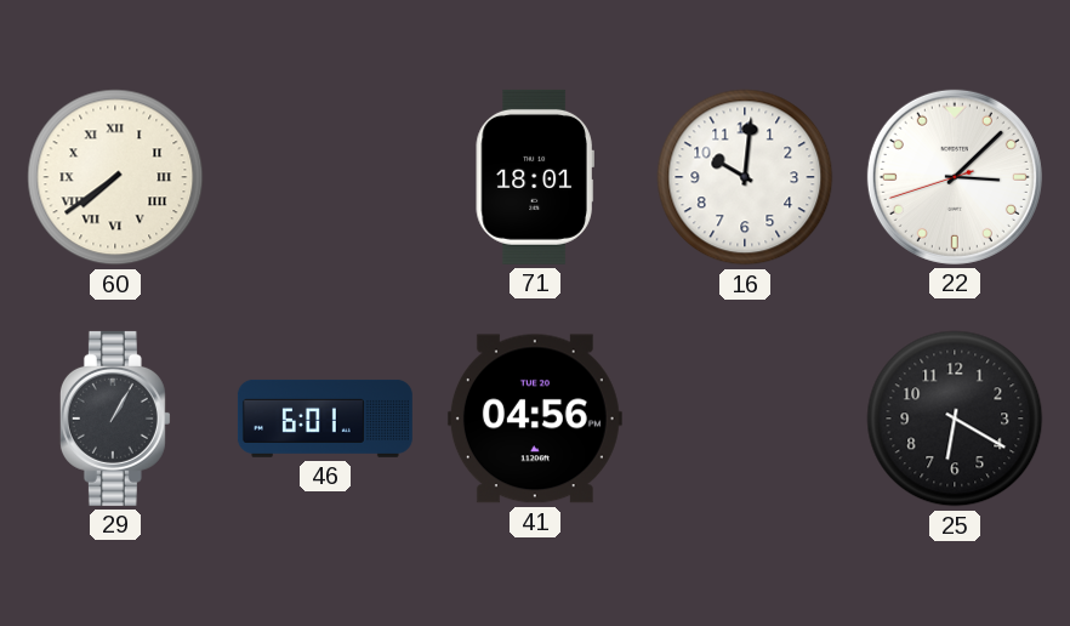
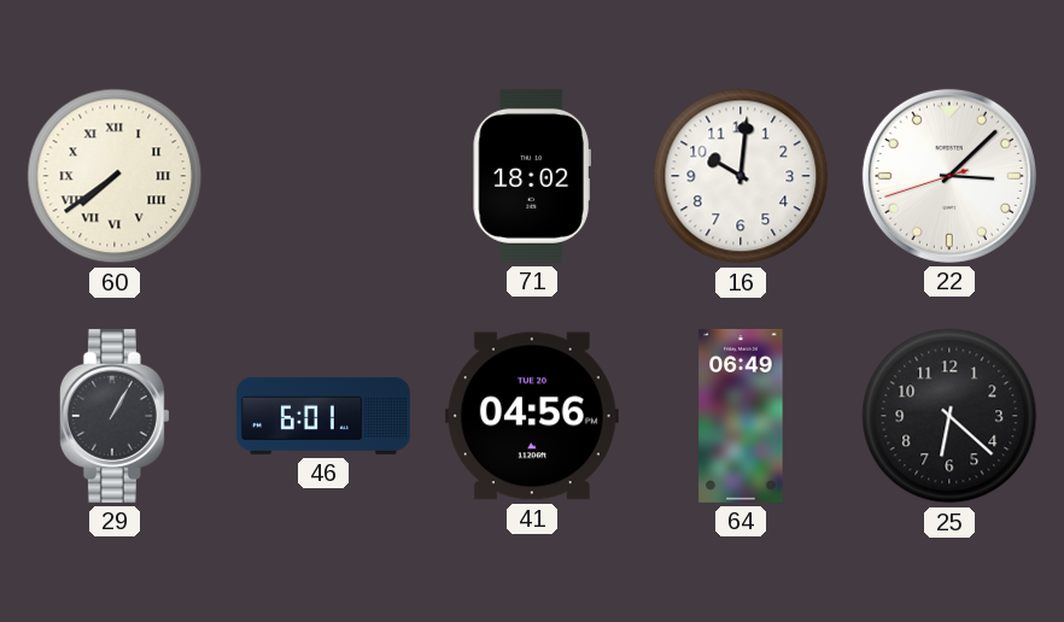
71: 18:01 -> 18:02
64: none -> 06:49
25: 6:20 -> 6:22
